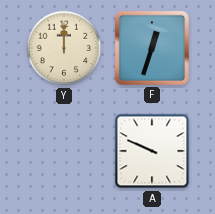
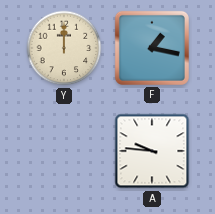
F: 12:33 -> 1:17
A: 9:49 -> 9:46
